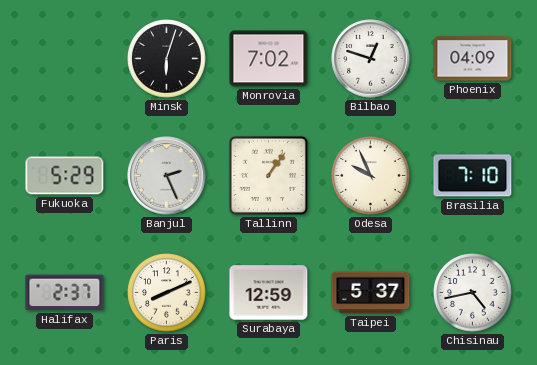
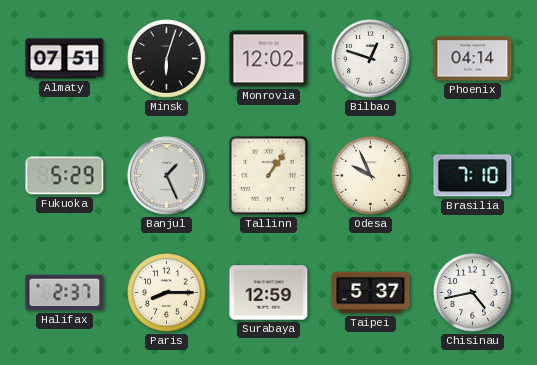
Almaty: none -> 07:51
Monrovia: 7:02 -> 12:02
Phoenix: 04:09 -> 04:14
Banjul: 2:26 -> 1:26
Paris: 8:11 -> 8:15
